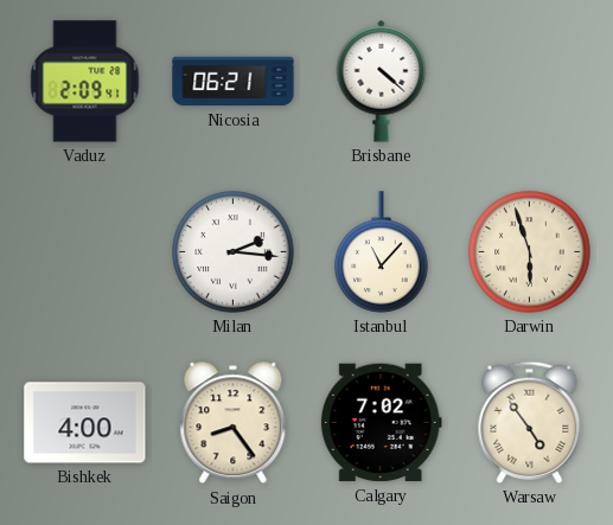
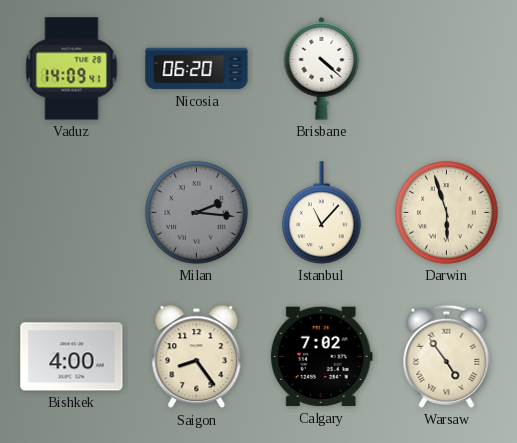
Vaduz: 2:09 -> 14:09
Nicosia: 06:21 -> 06:20
Milan dial: white -> grey
